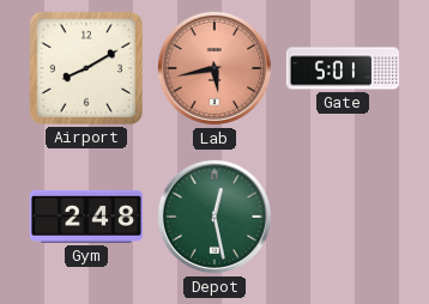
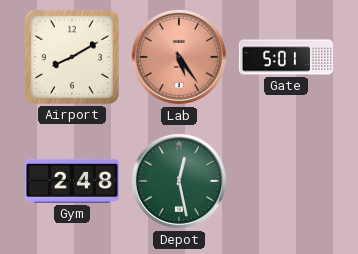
Lab: 5:43 -> 5:24
